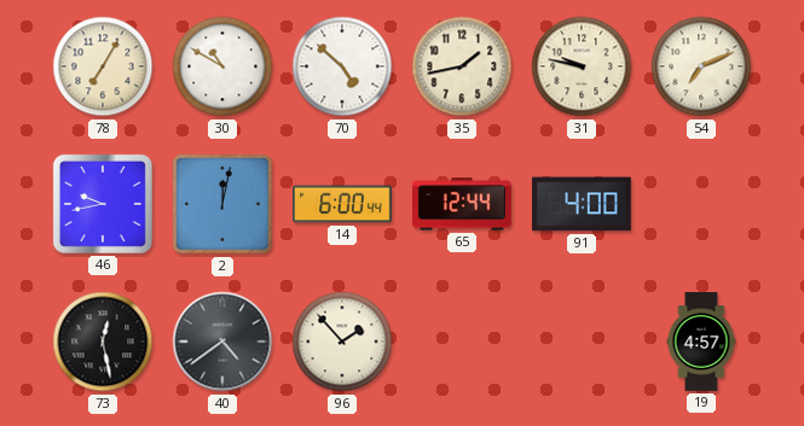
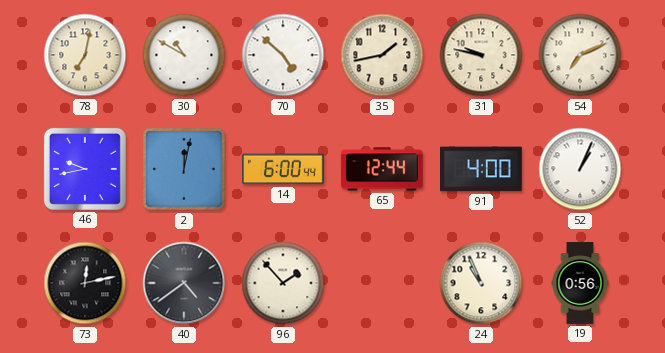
78: 7:05 -> 7:02
52: none -> 1:04
73: 12:28 -> 12:13
24: none -> 10:56
19: 4:57 -> 0:56
